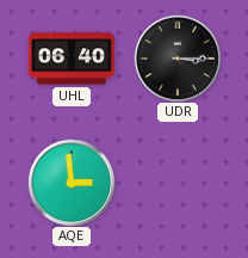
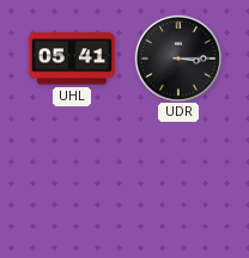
UHL: 06:40 -> 05:41
AQE: 2:59 -> none
